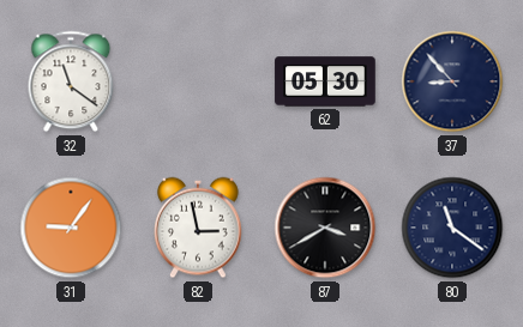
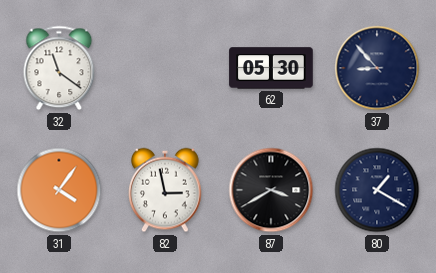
31: 9:06 -> 4:06
80: 11:21 -> 1:20
